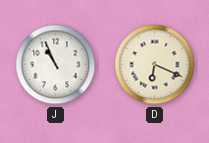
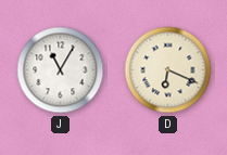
J: 10:56 -> 11:05
